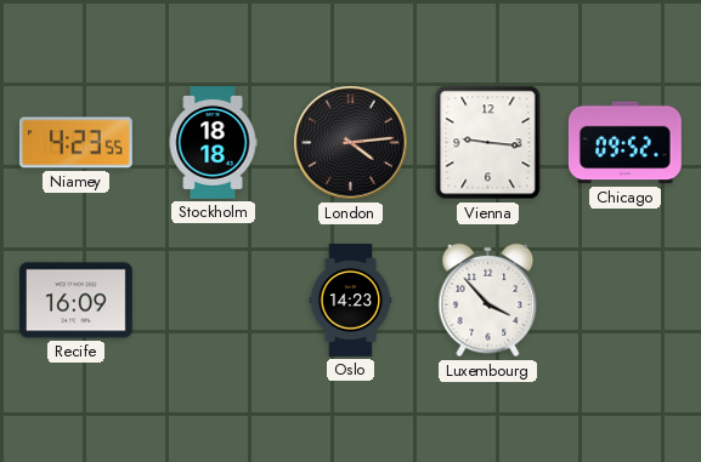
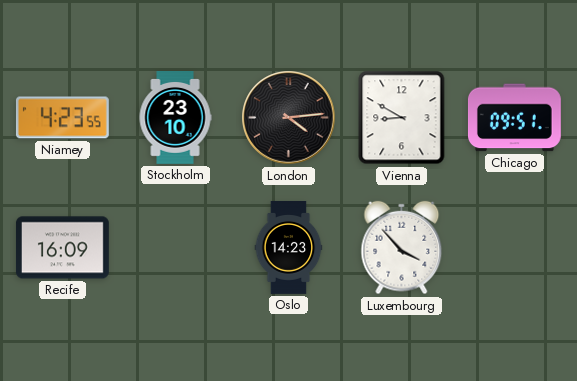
Stockholm: 18:18 -> 23:10
Vienna: 9:16 -> 8:50
Chicago: 09:52 -> 09:51
